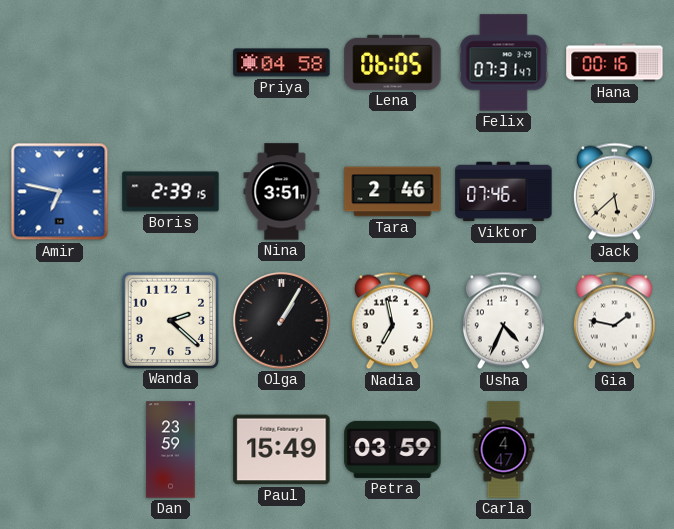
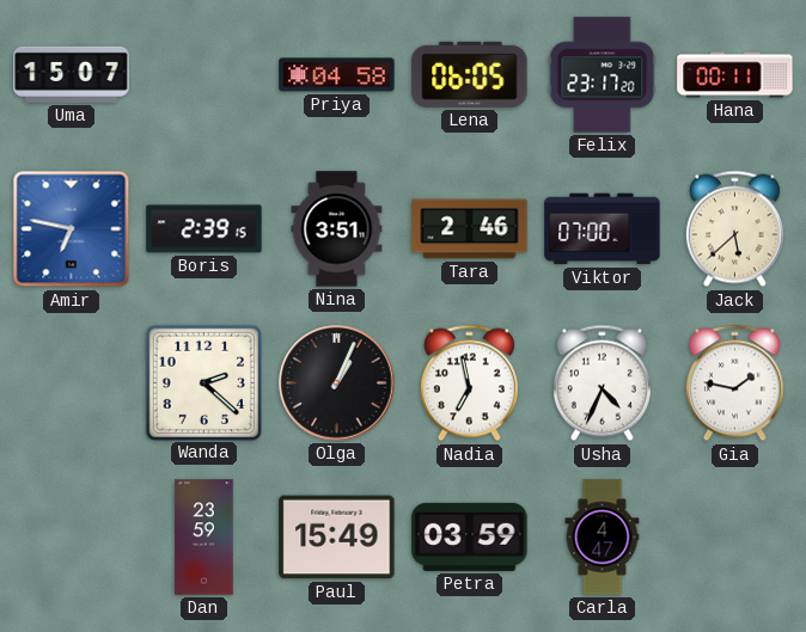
Uma: none -> 15:07
Felix: 07:31 -> 23:17
Hana: 00:16 -> 00:11
Viktor: 07:46 -> 07:00
Olga: 1:05 -> 1:04
